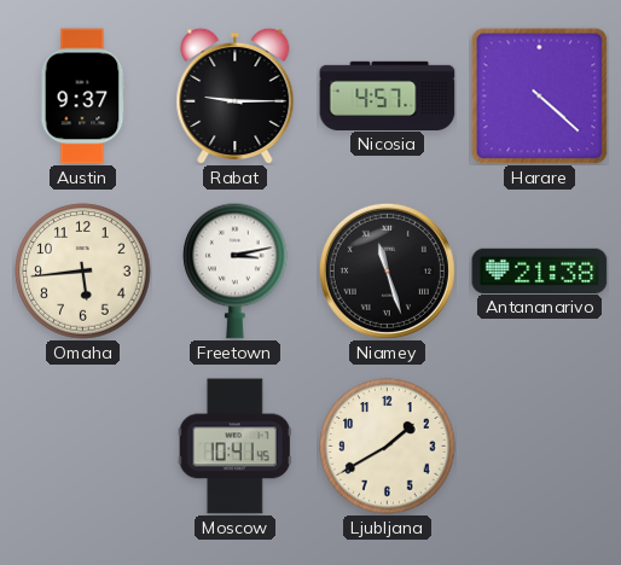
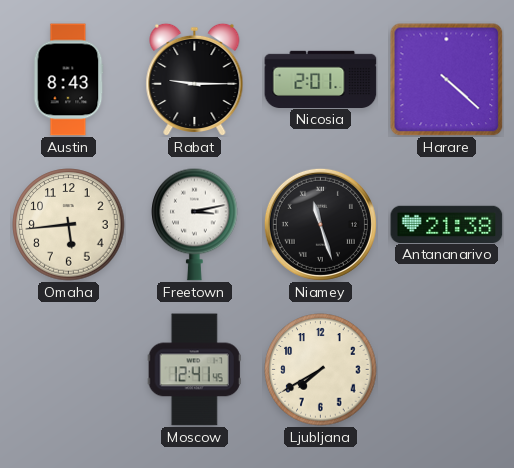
Austin: 9:37 -> 8:43
Nicosia: 4:57 -> 2:01
Moscow: 10:41 -> 12:41
Ljubljana: 1:40 -> 7:40
